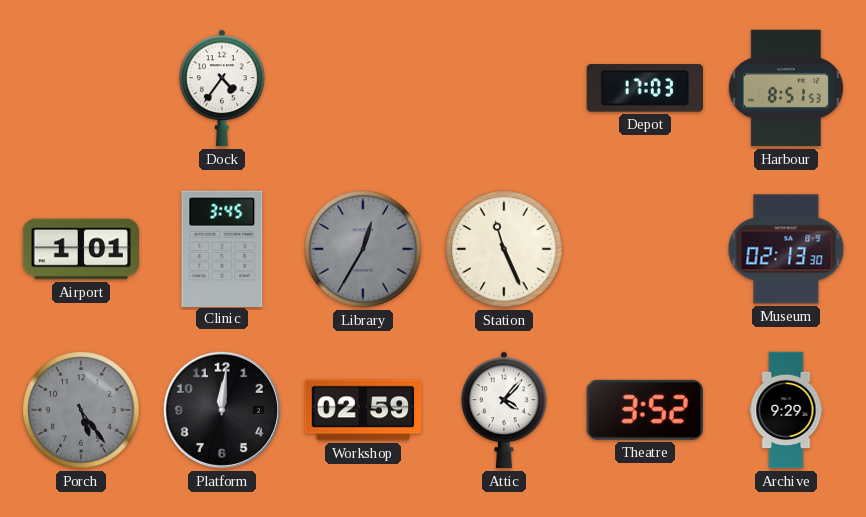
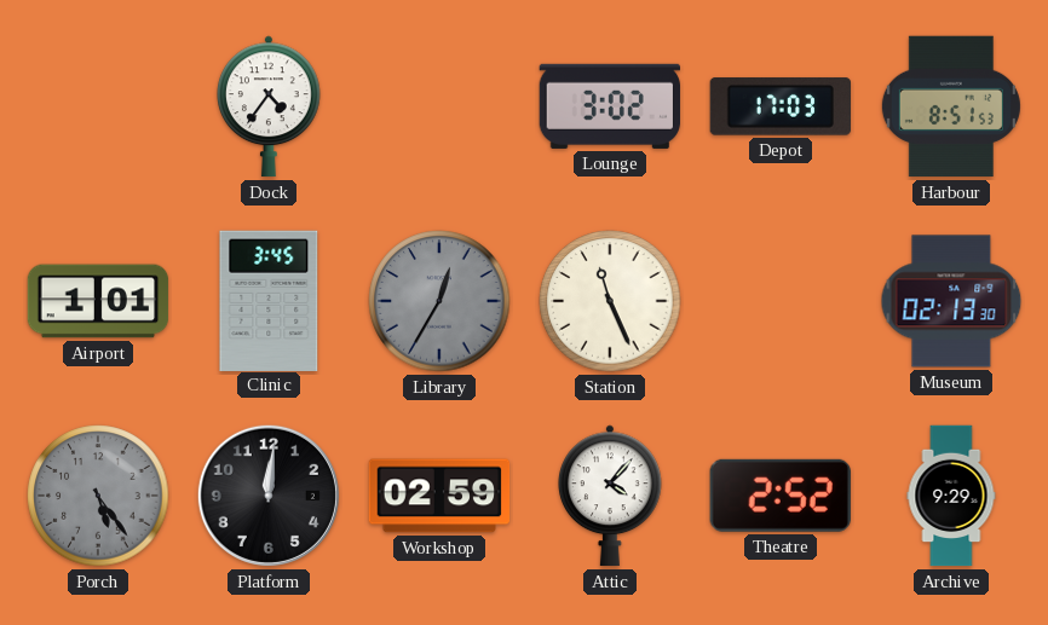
Lounge: none -> 3:02
Theatre: 3:52 -> 2:52
